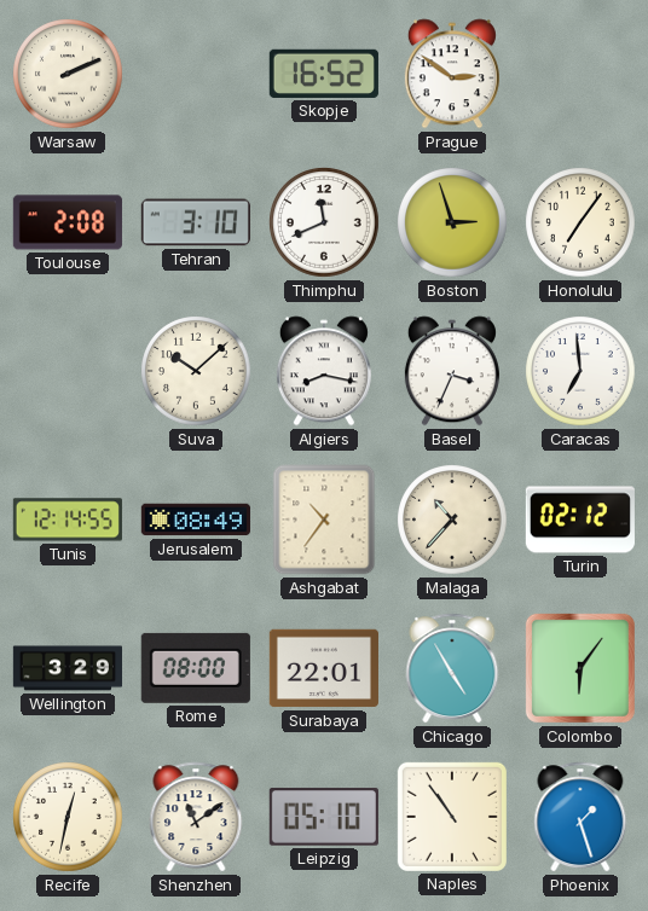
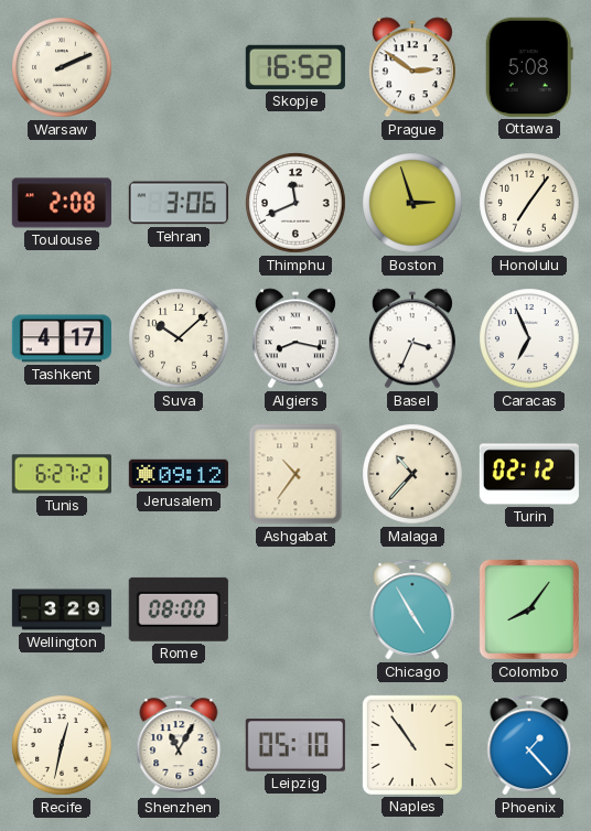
Ottawa: none -> 5:08
Tehran: 3:10 -> 3:06
Tashkent: none -> 4:17
Caracas: 6:59 -> 6:56
Tunis: 12:14 -> 6:27
Jerusalem: 08:49 -> 09:12
Surabaya: 22:01 -> none
Colombo: 6:06 -> 8:06
Shenzhen: 11:09 -> 11:05
Phoenix: 1:27 -> 1:23
